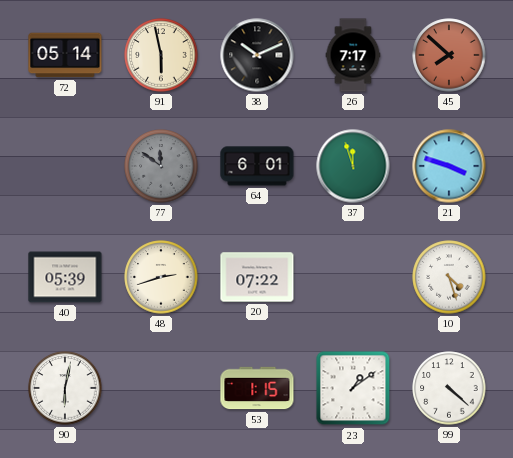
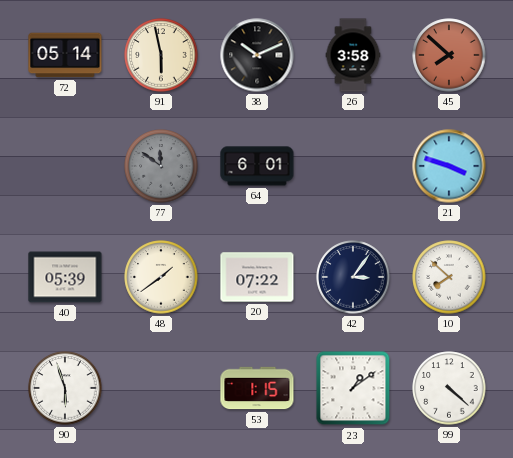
26: 7:17 -> 3:58
37: 11:57 -> none
48: 2:42 -> 1:39
42: none -> 3:06
10: 4:27 -> 7:52
90: 6:02 -> 5:57
